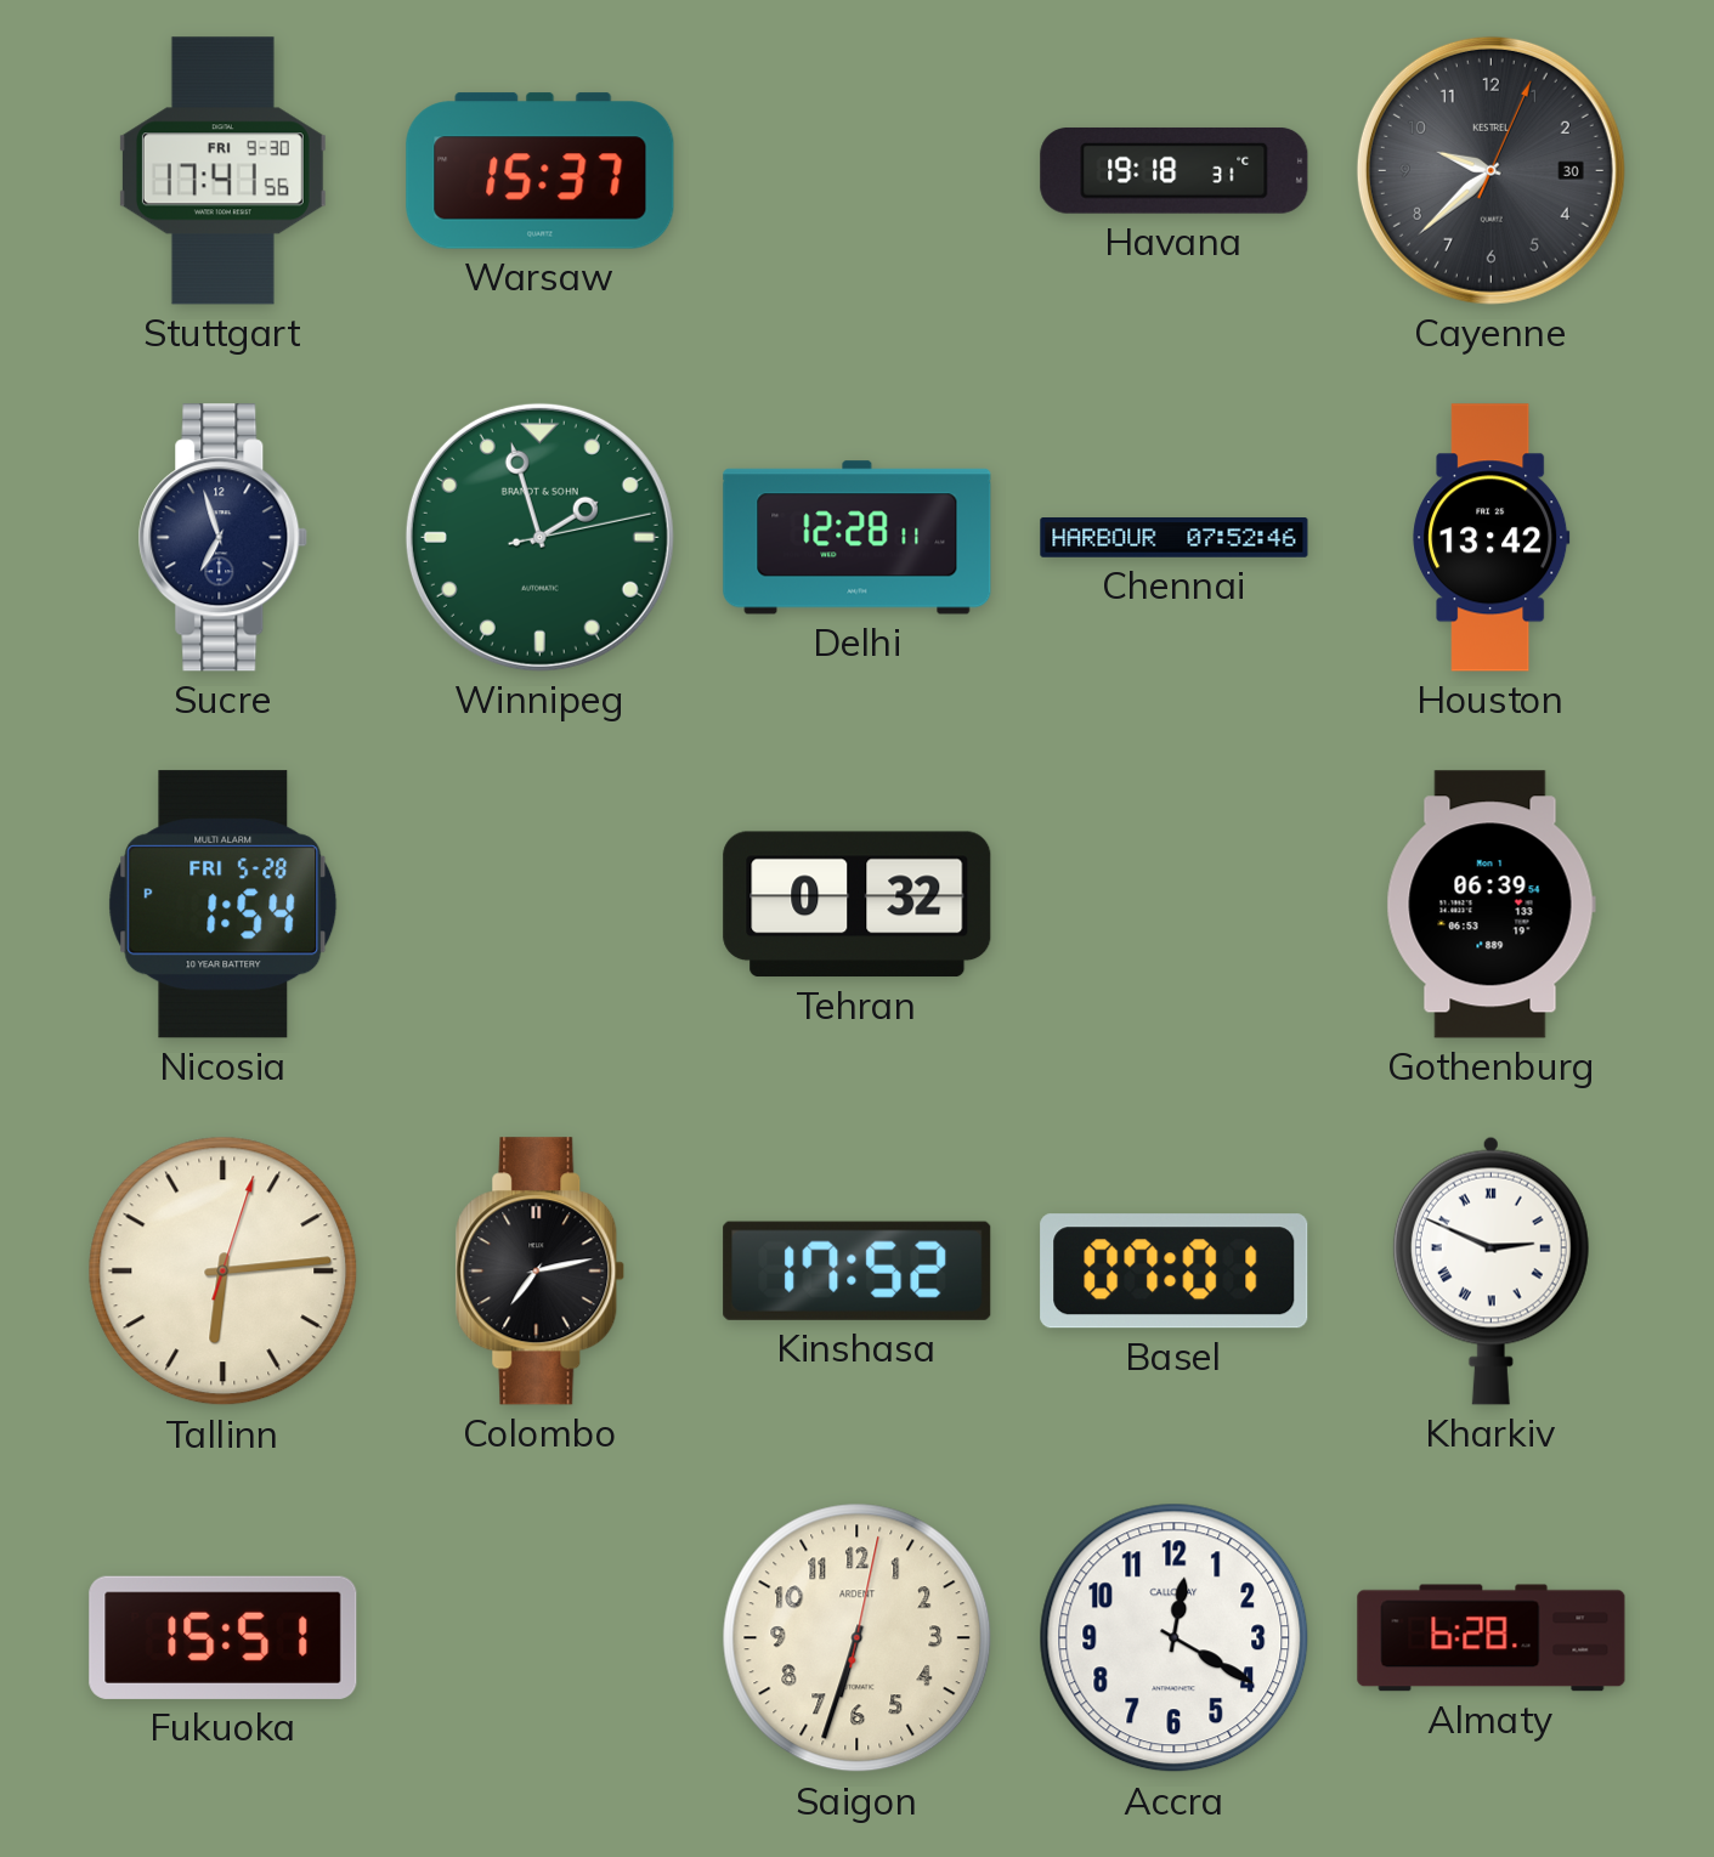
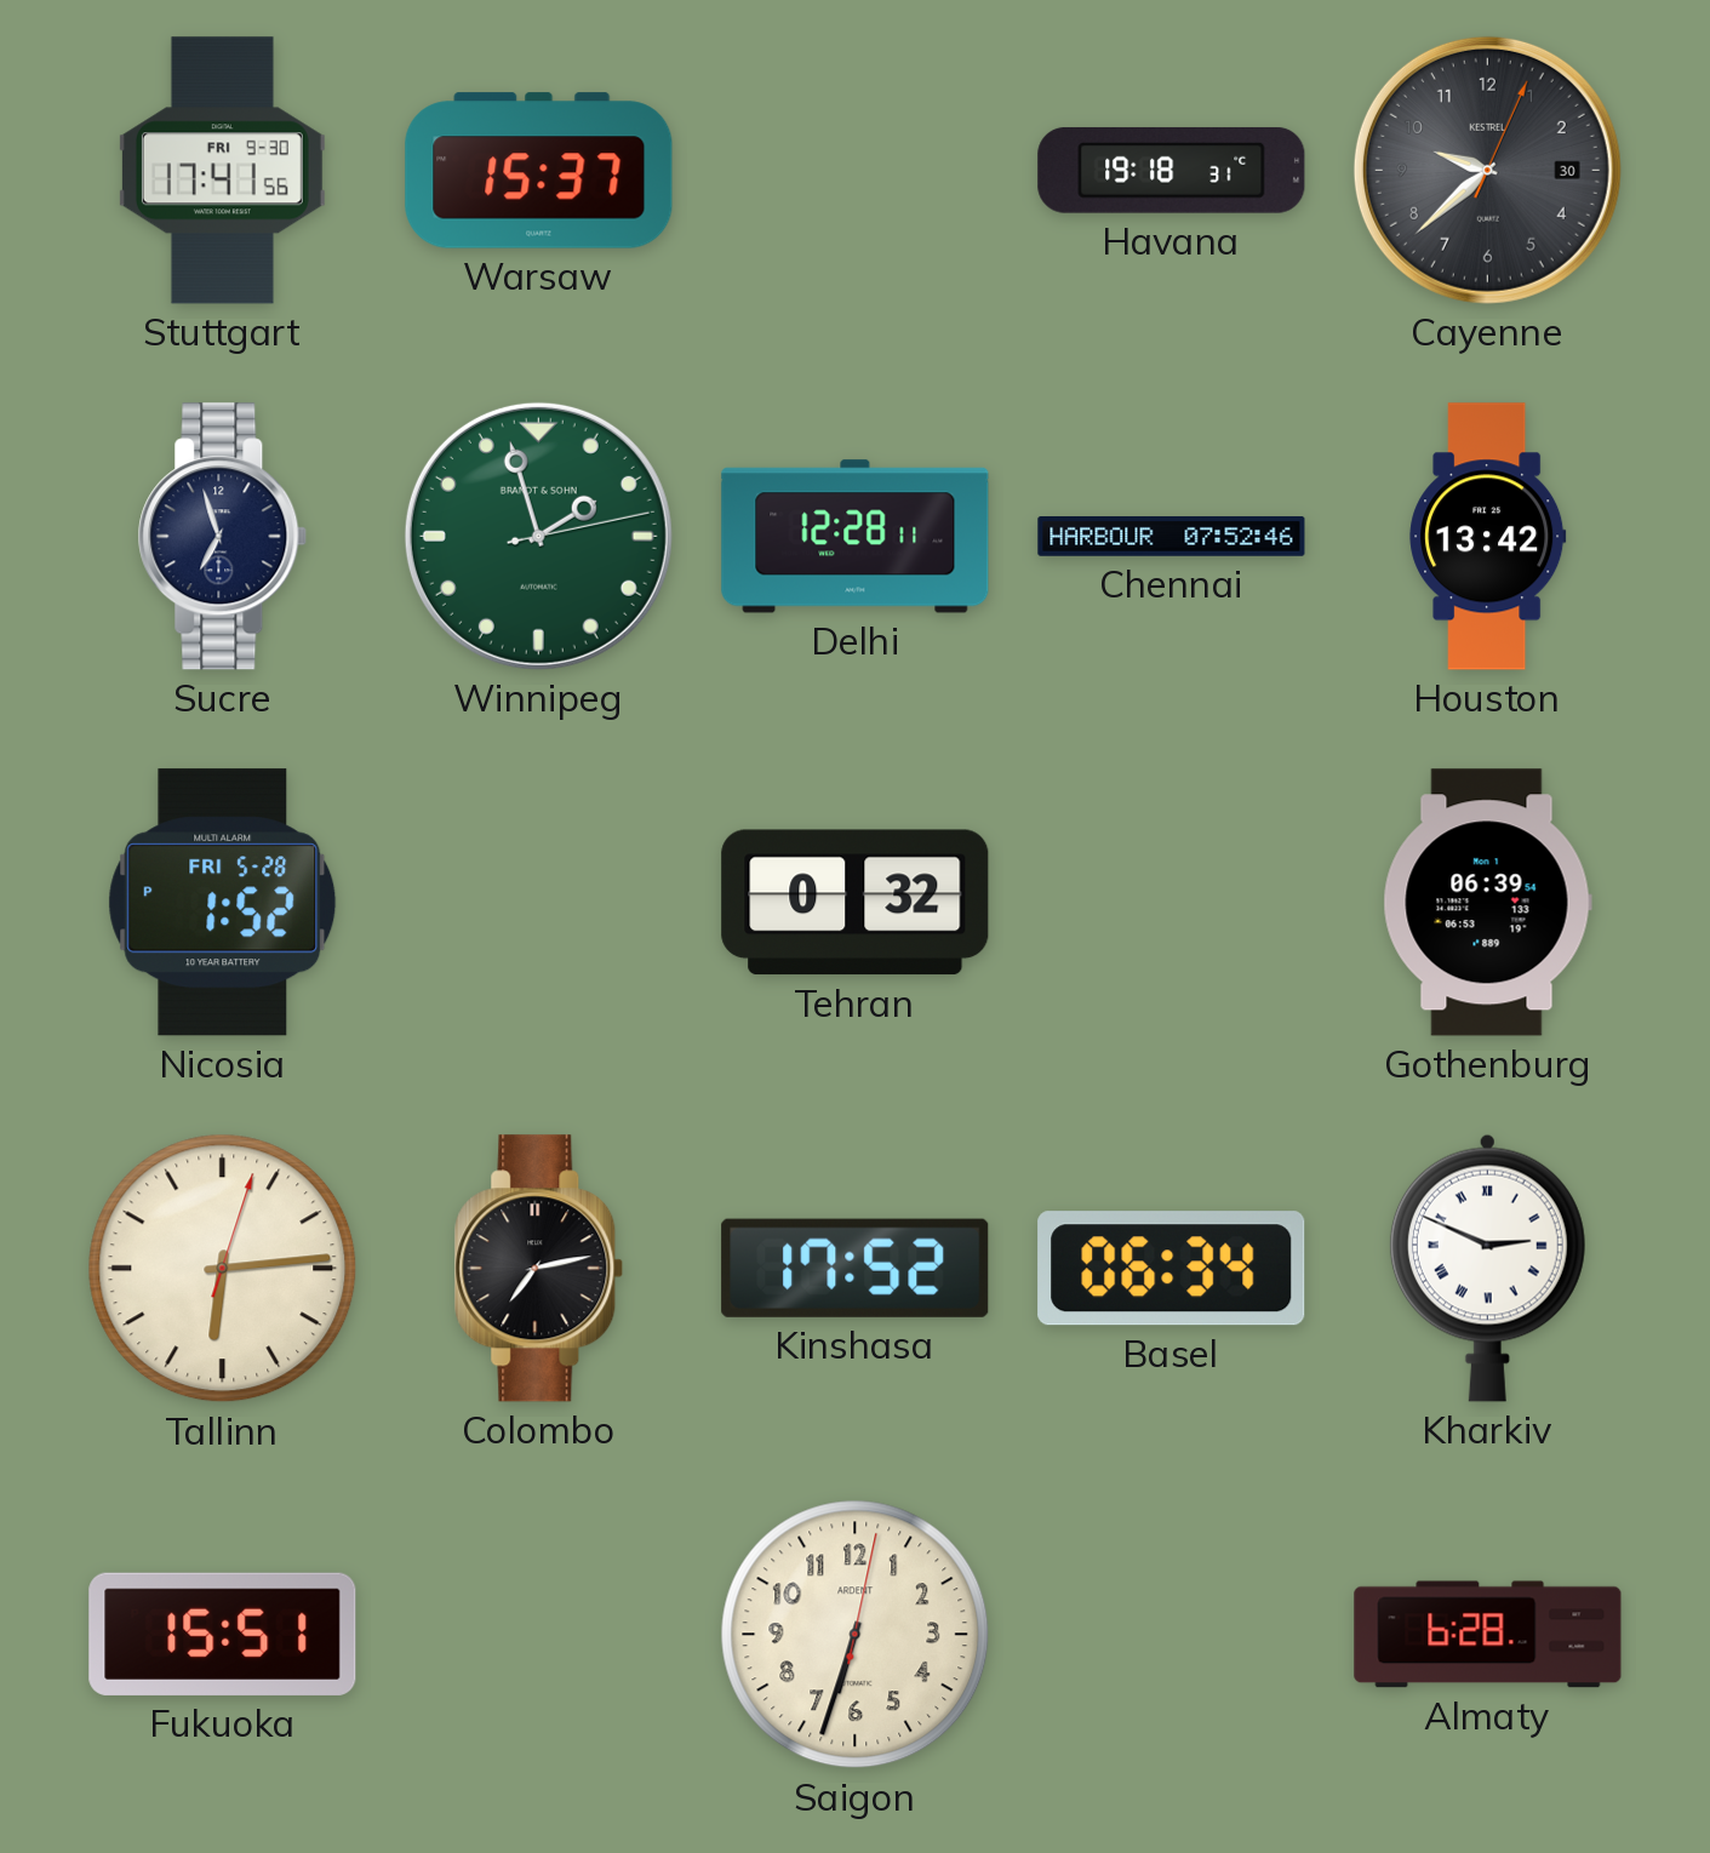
Nicosia: 1:54 -> 1:52
Basel: 07:01 -> 06:34
Accra: 12:20 -> none
